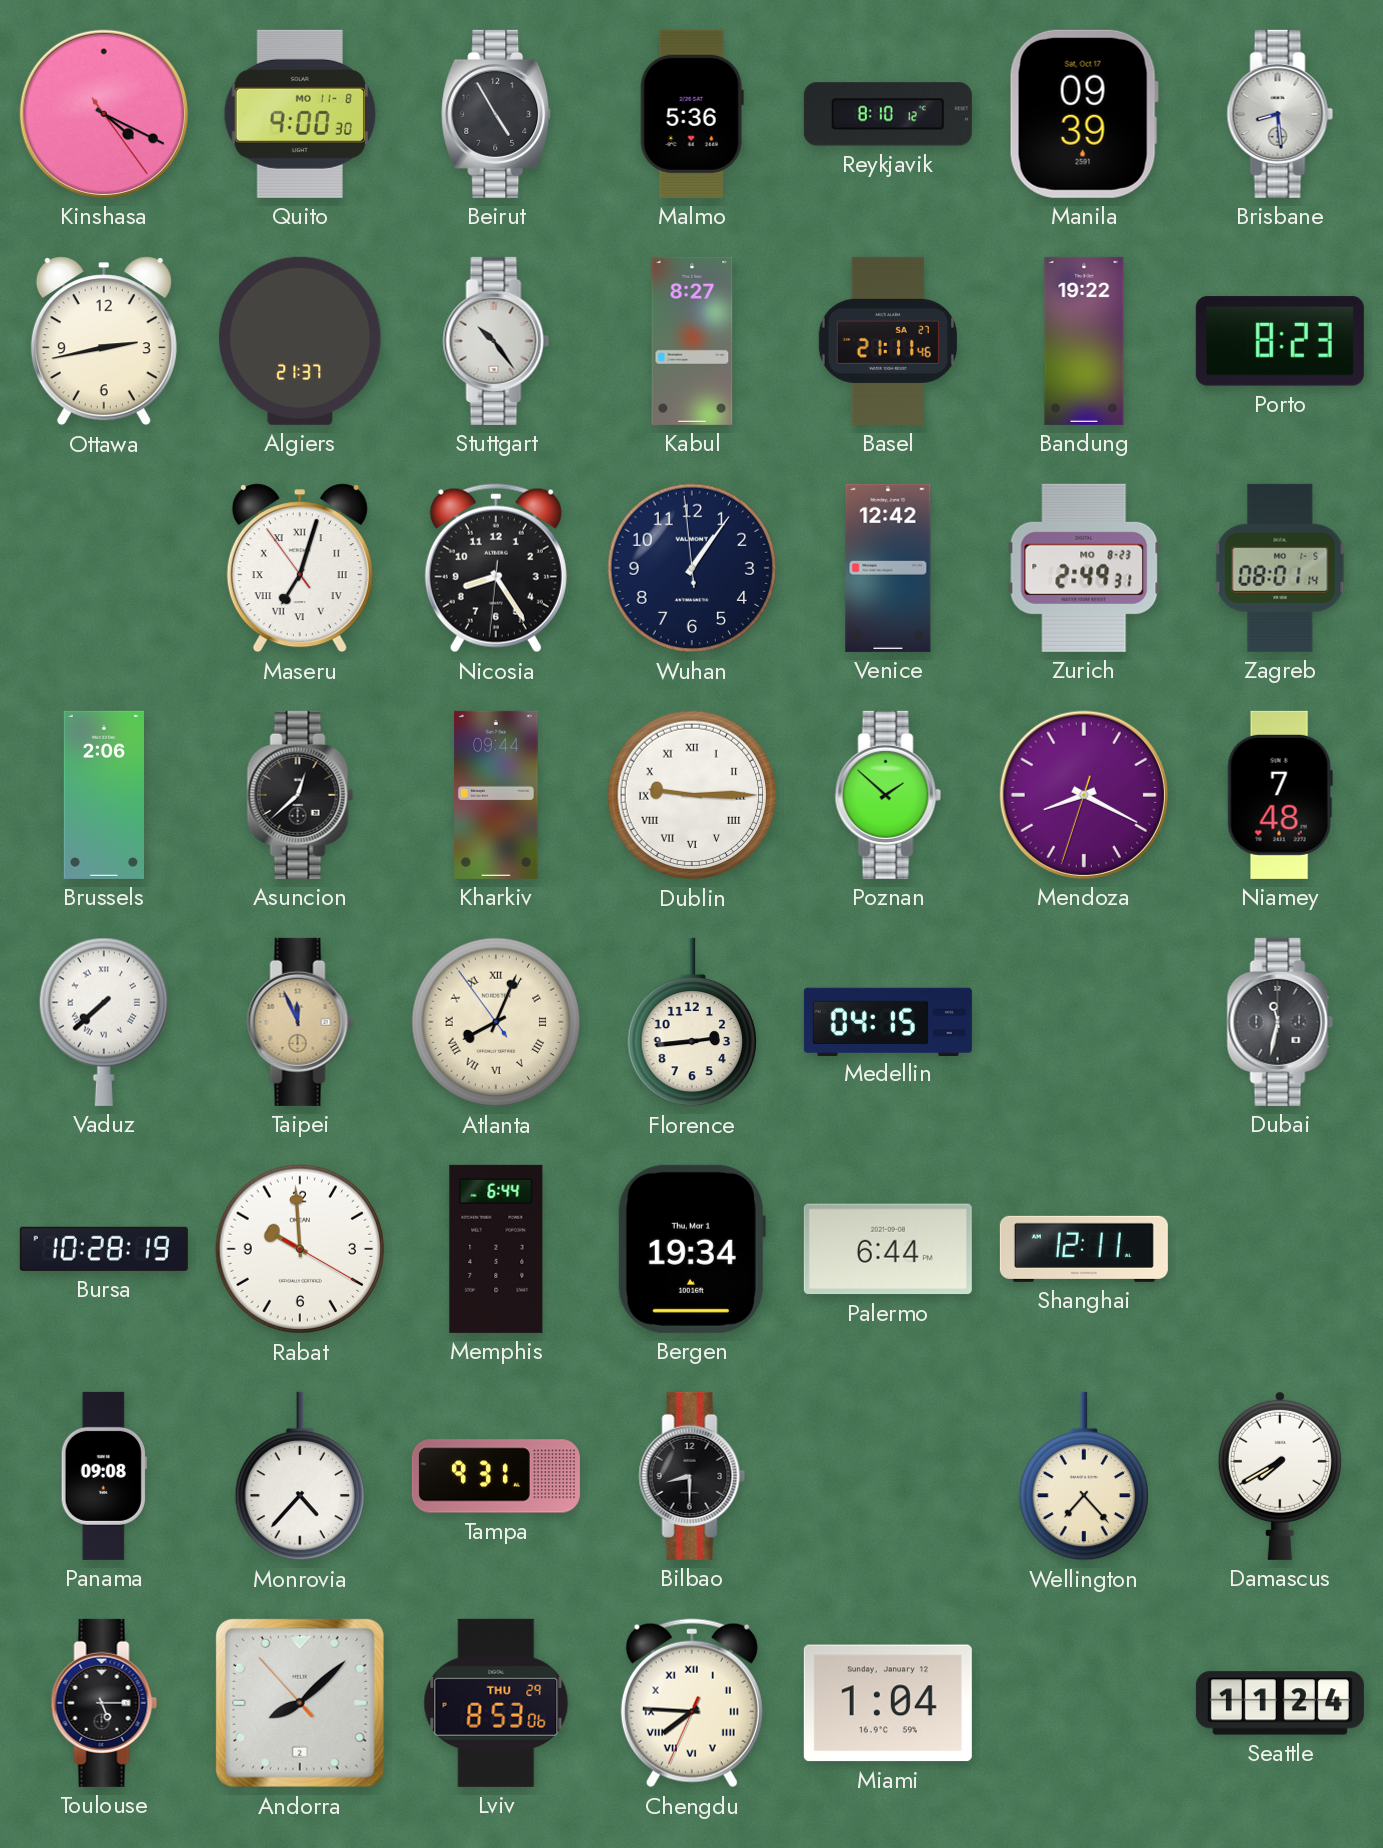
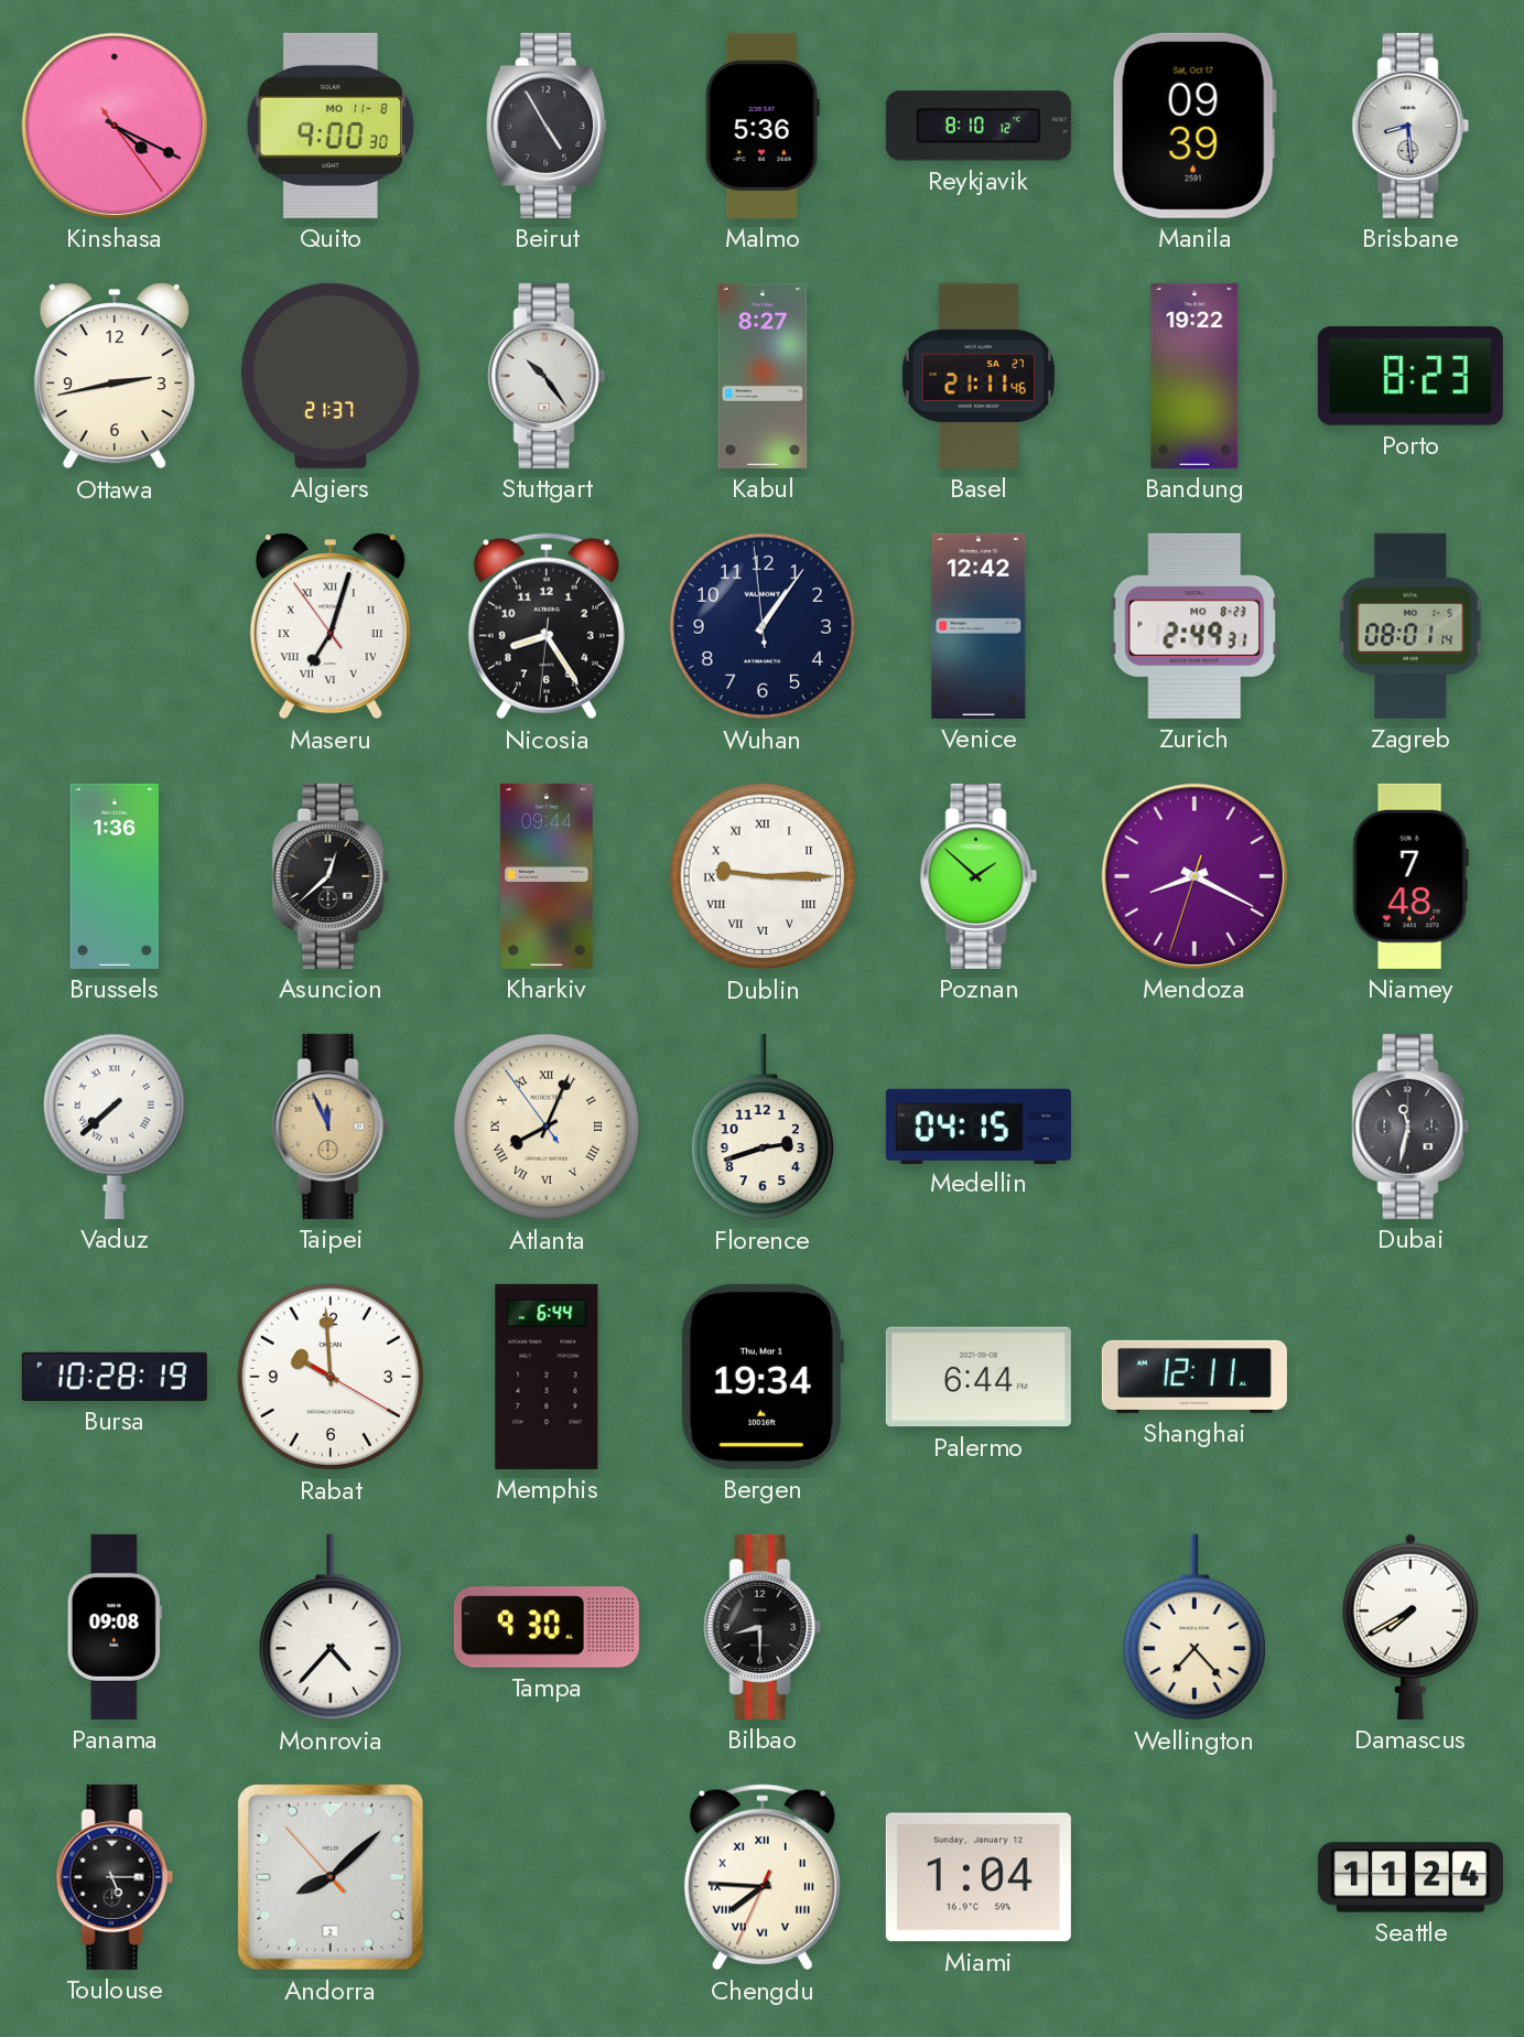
Brussels: 2:06 -> 1:36
Florence: 2:44 -> 2:42
Tampa: 9:31 -> 9:30
Lviv: 8:53 -> none
